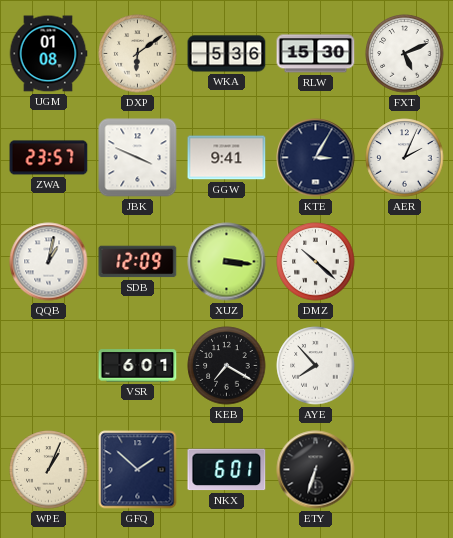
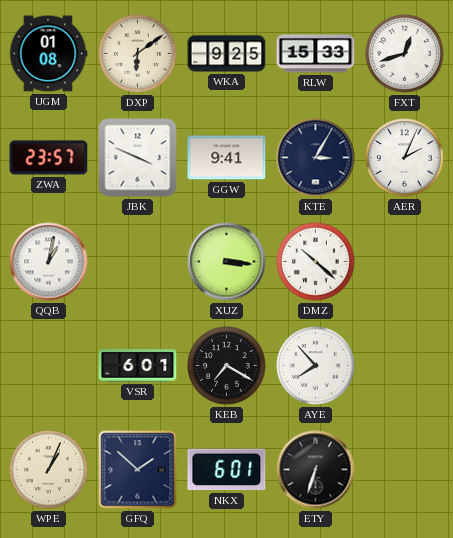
WKA: 5:36 -> 9:25
RLW: 15:30 -> 15:33
FXT: 5:11 -> 12:42
SDB: 12:09 -> none
